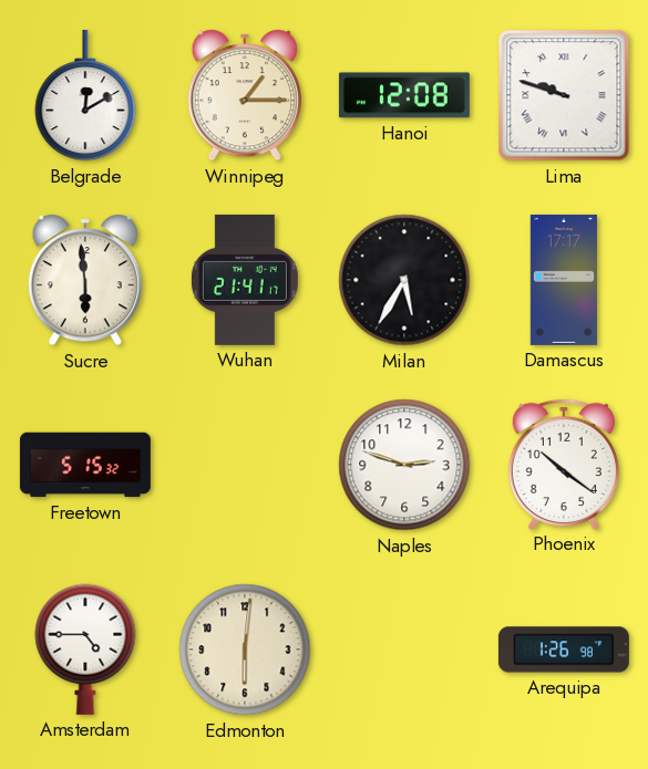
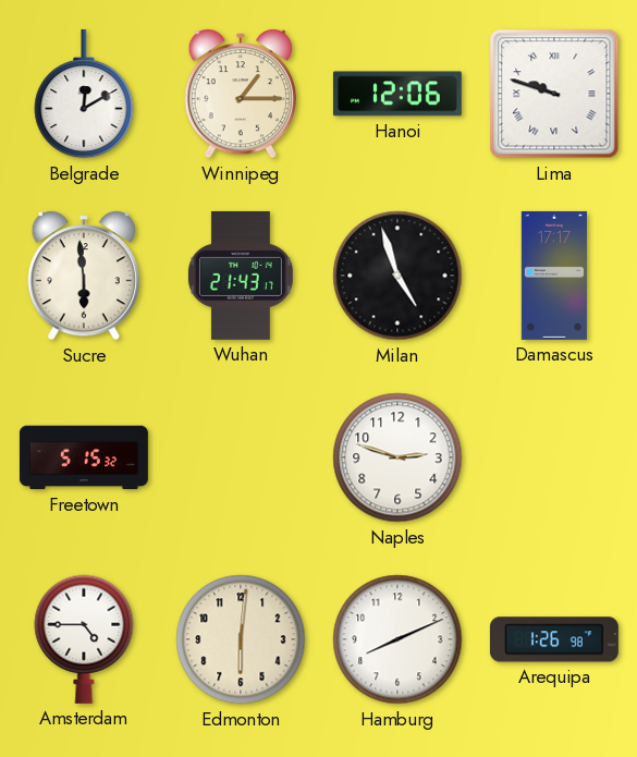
Hanoi: 12:08 -> 12:06
Wuhan: 21:41 -> 21:43
Milan: 5:35 -> 4:57
Phoenix: 10:21 -> none
Hamburg: none -> 8:11
